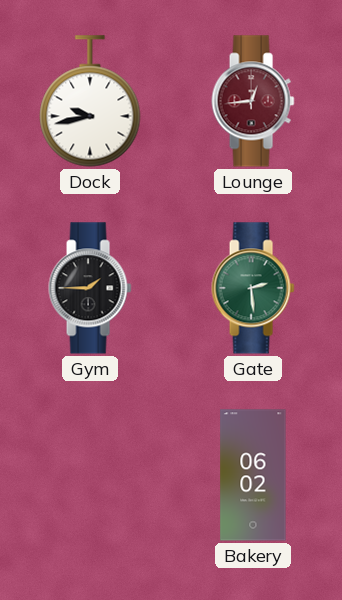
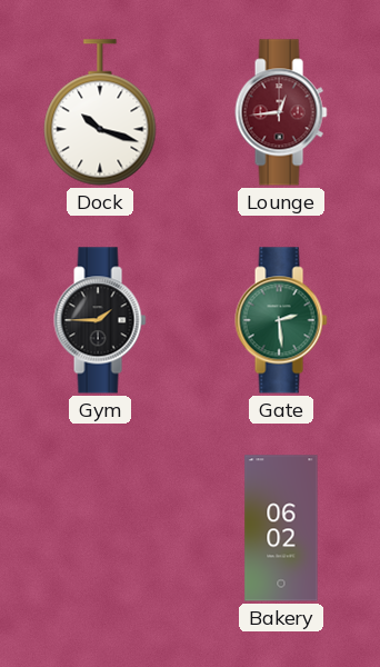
Dock: 9:43 -> 10:18
